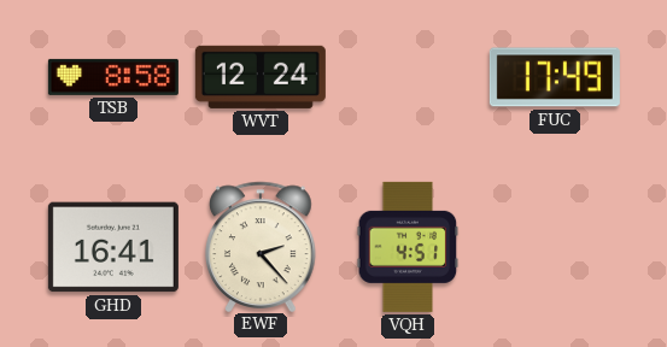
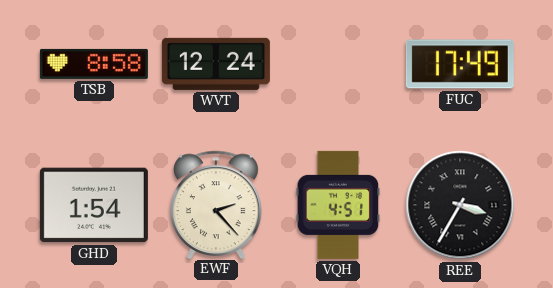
GHD: 16:41 -> 1:54
REE: none -> 3:35
